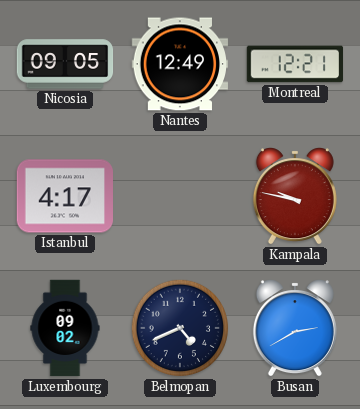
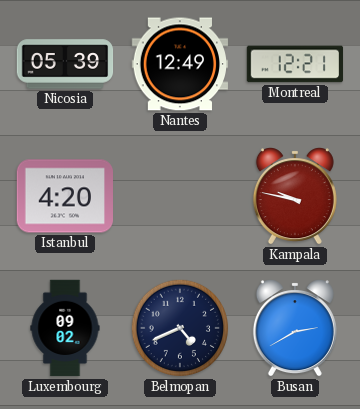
Nicosia: 09:05 -> 05:39
Istanbul: 4:17 -> 4:20
